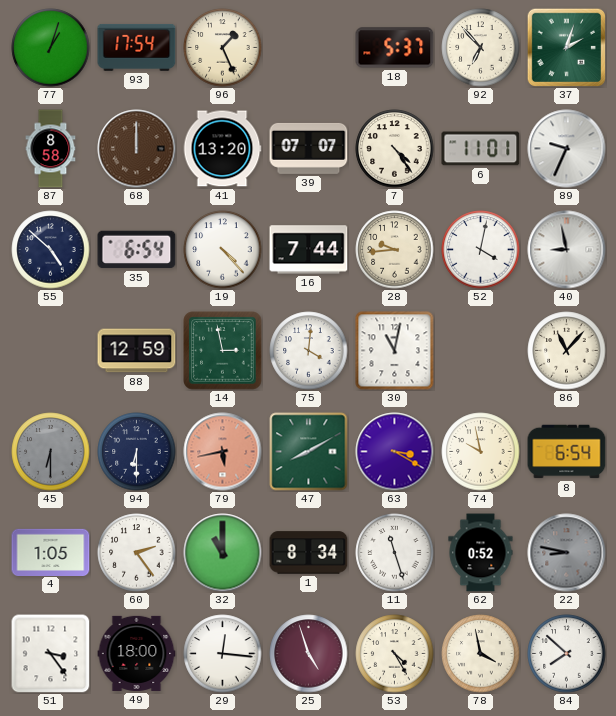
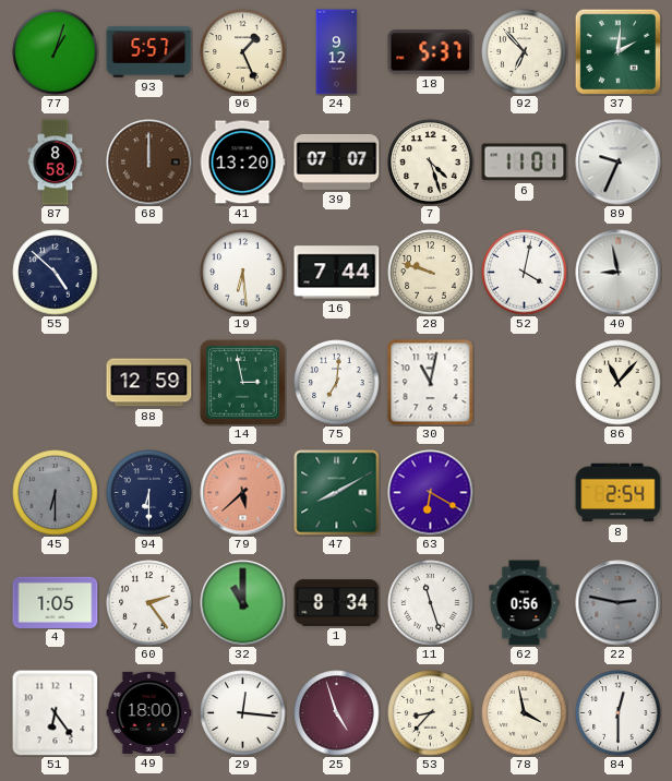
93: 17:54 -> 5:57
24: none -> 9:12
37: 2:03 -> 2:01
7: 4:24 -> 4:27
35: 6:54 -> none
19: 4:23 -> 6:29
28: 9:44 -> 9:48
75: 4:01 -> 7:01
79: 5:43 -> 5:38
63: 3:20 -> 6:20
74: 9:58 -> none
8: 6:54 -> 2:54
62: 0:52 -> 0:56
22: 8:47 -> 2:47
51: 3:24 -> 6:24
53: 4:25 -> 8:37
84: 7:52 -> 12:30
